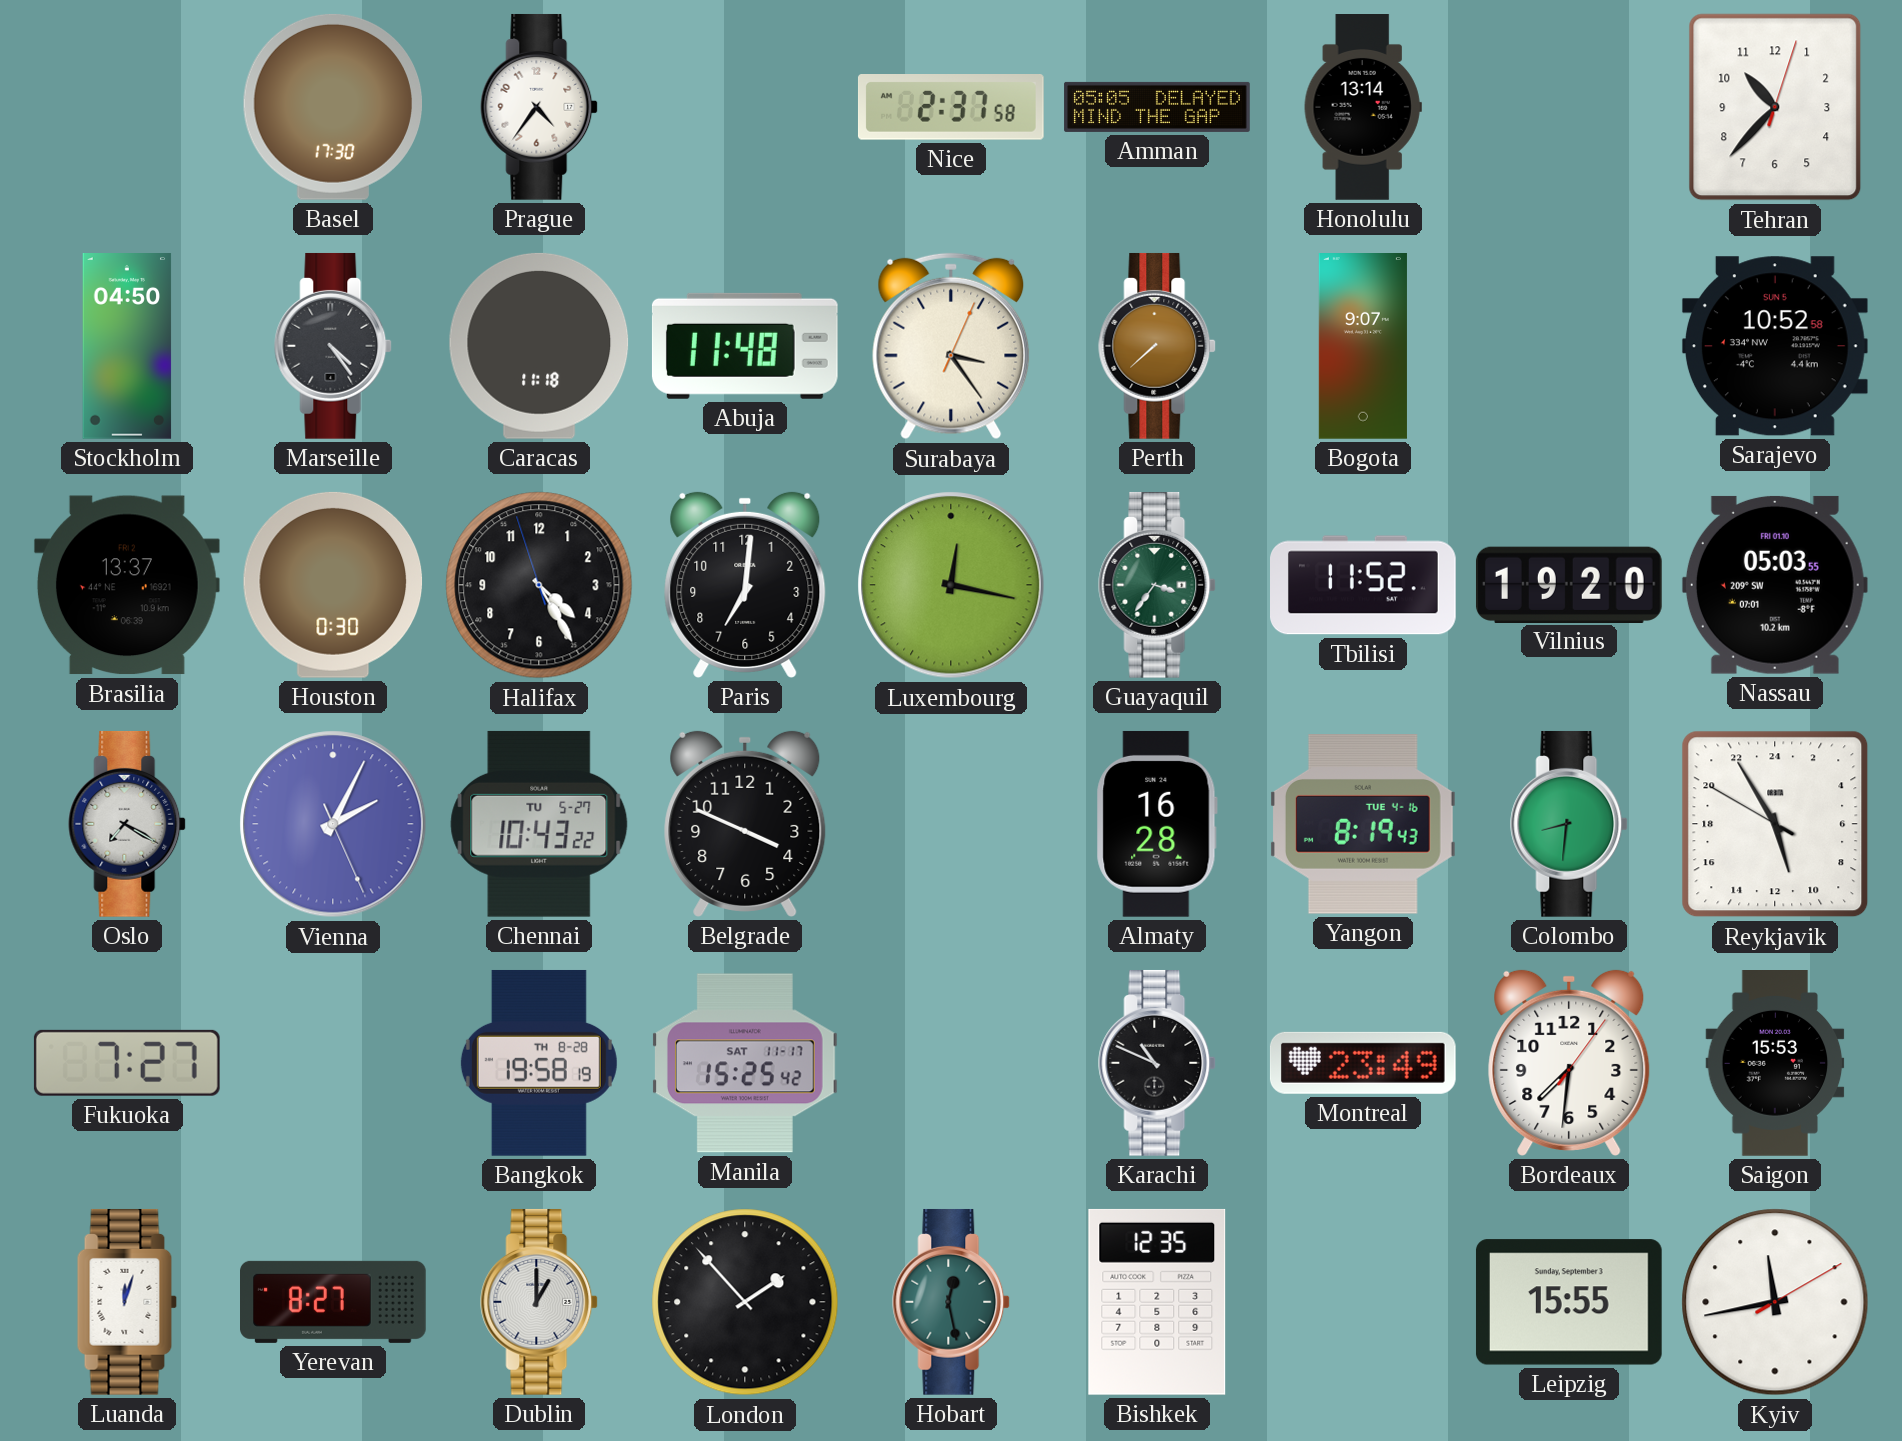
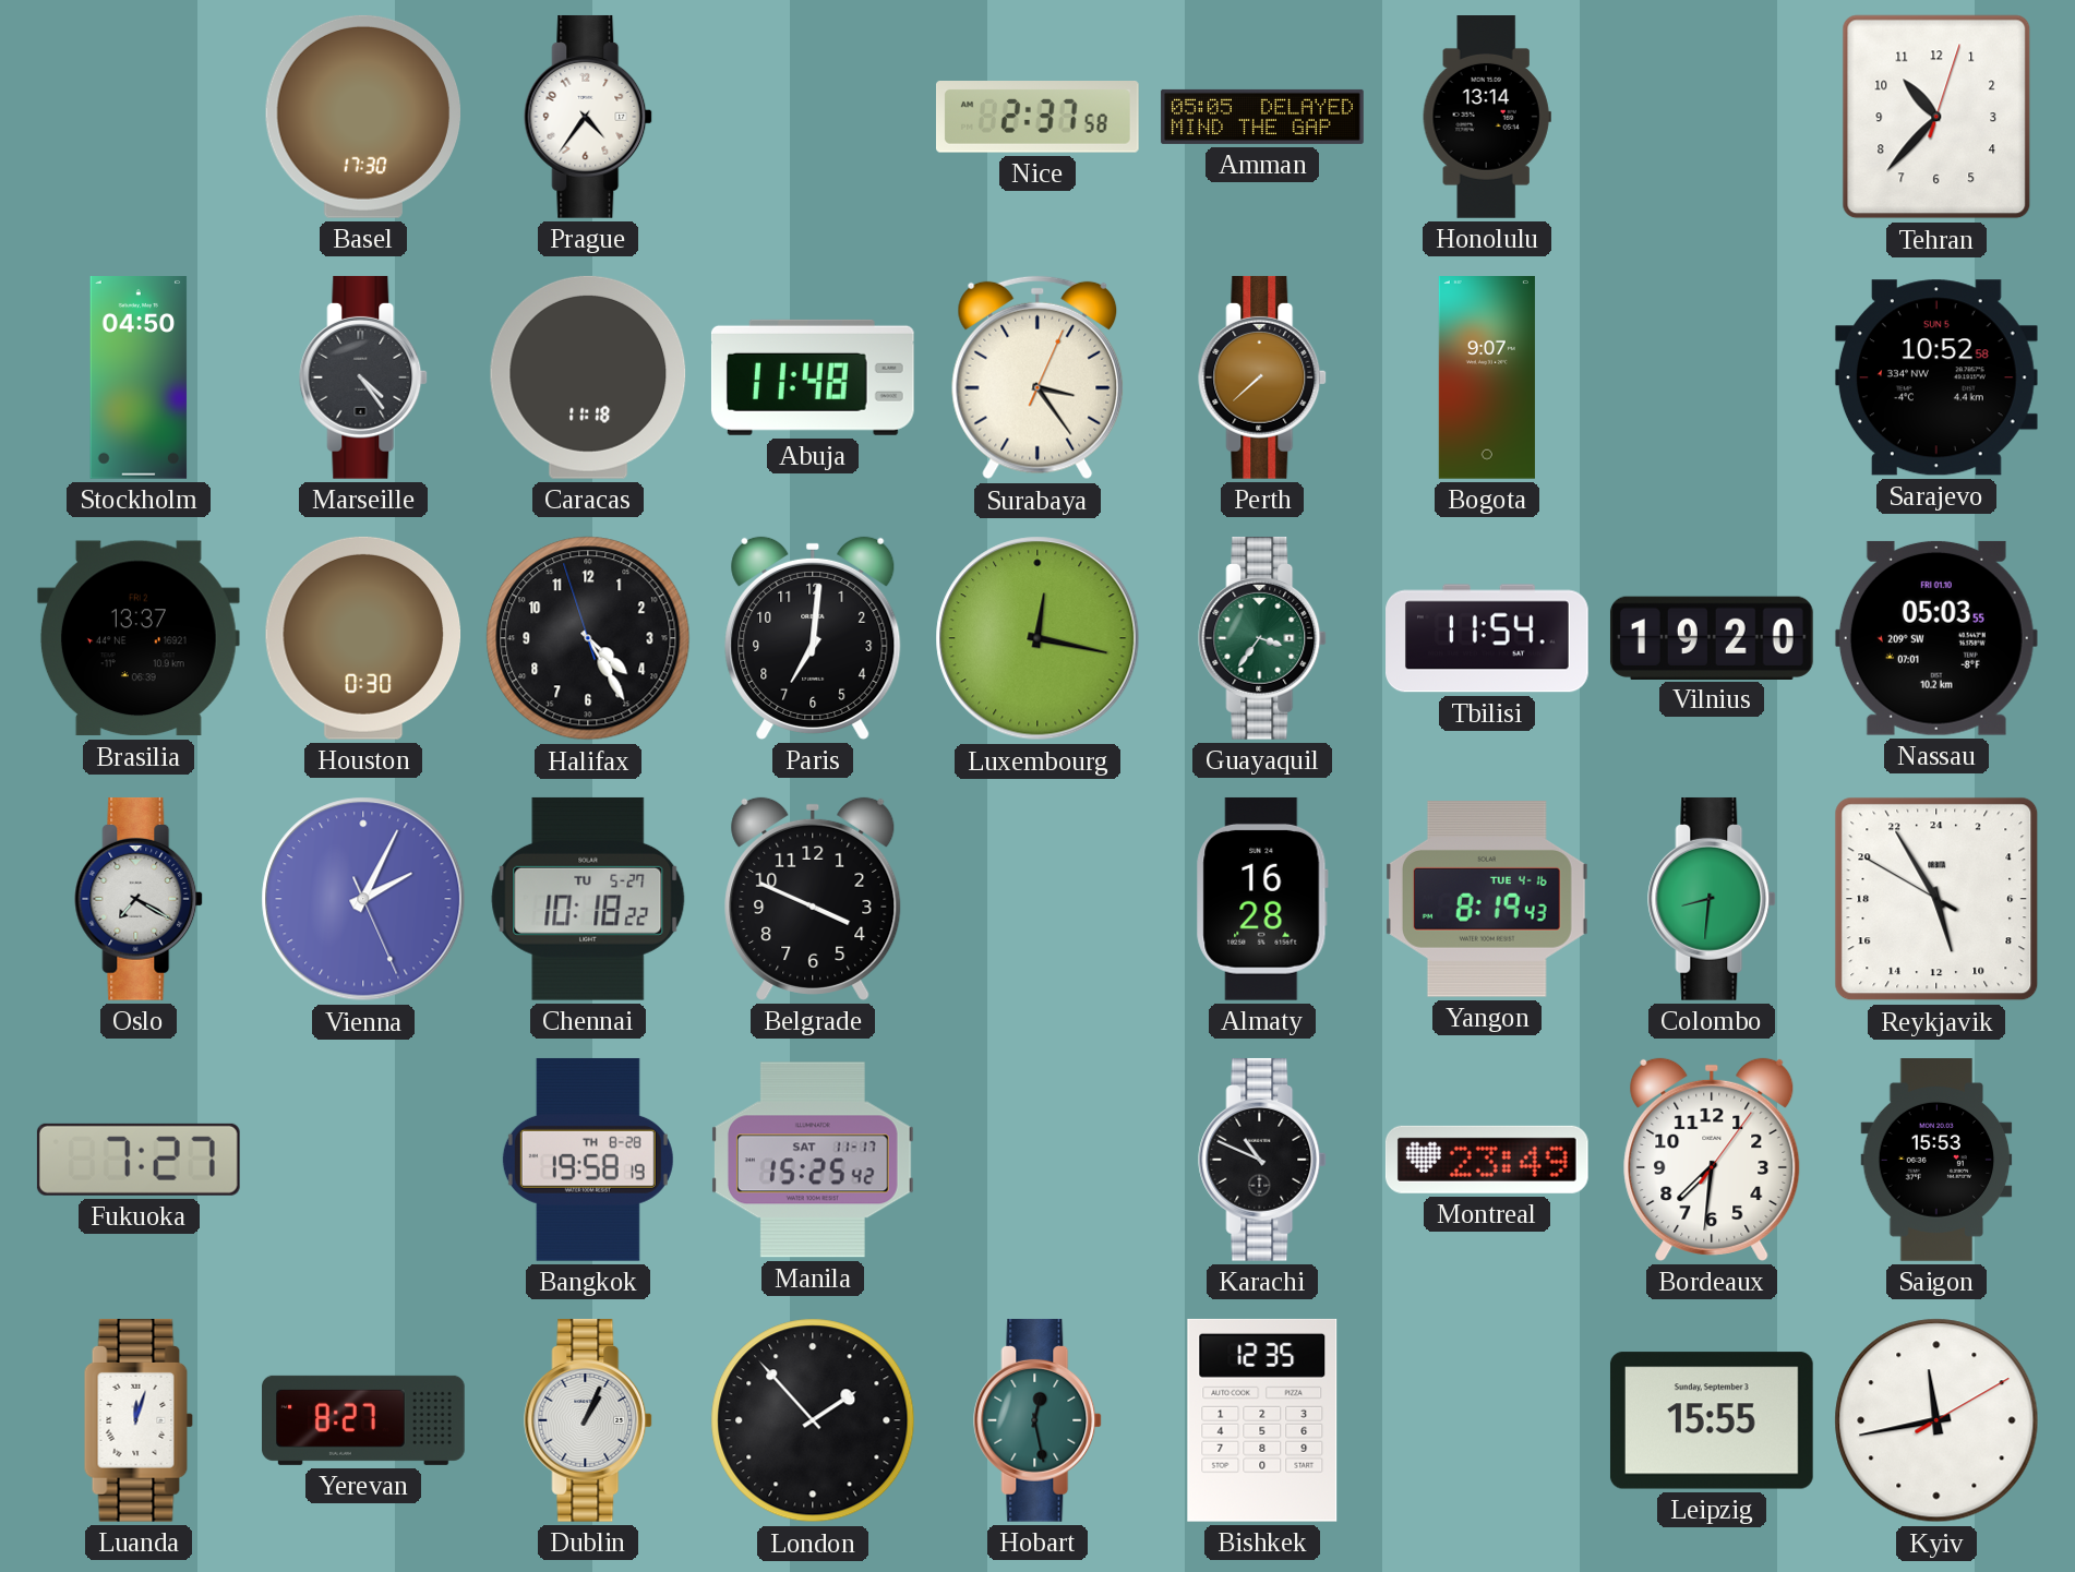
Tbilisi: 11:52 -> 11:54
Chennai: 10:43 -> 10:18
Dublin: 1:00 -> 1:04
